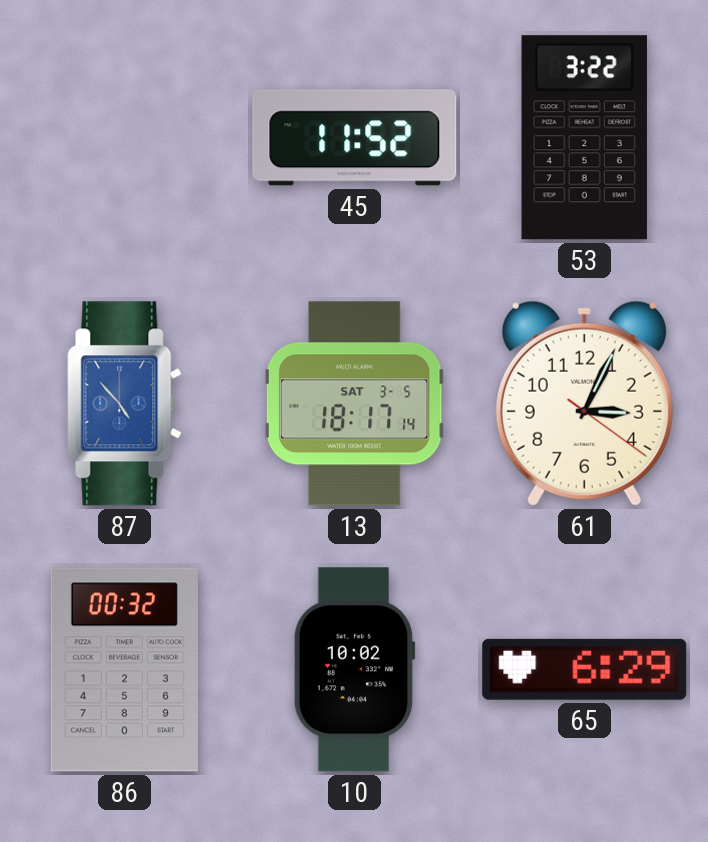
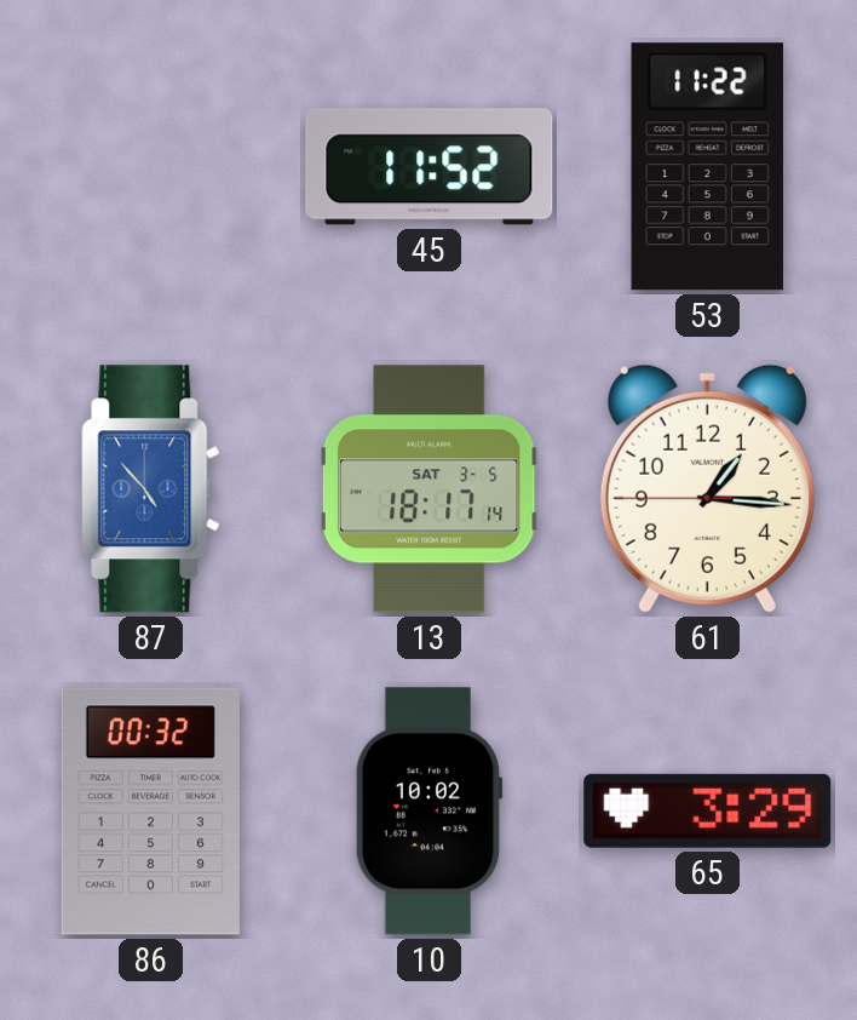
53: 3:22 -> 11:22
61: 3:04 -> 1:15
65: 6:29 -> 3:29
